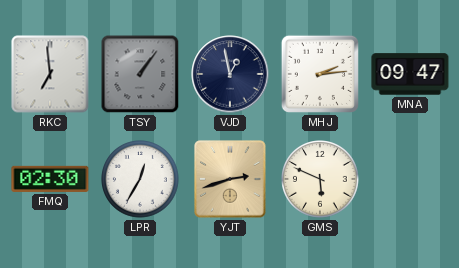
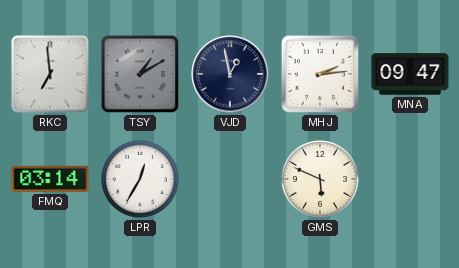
TSY: 1:06 -> 1:10
FMQ: 02:30 -> 03:14
YJT: 2:42 -> none
